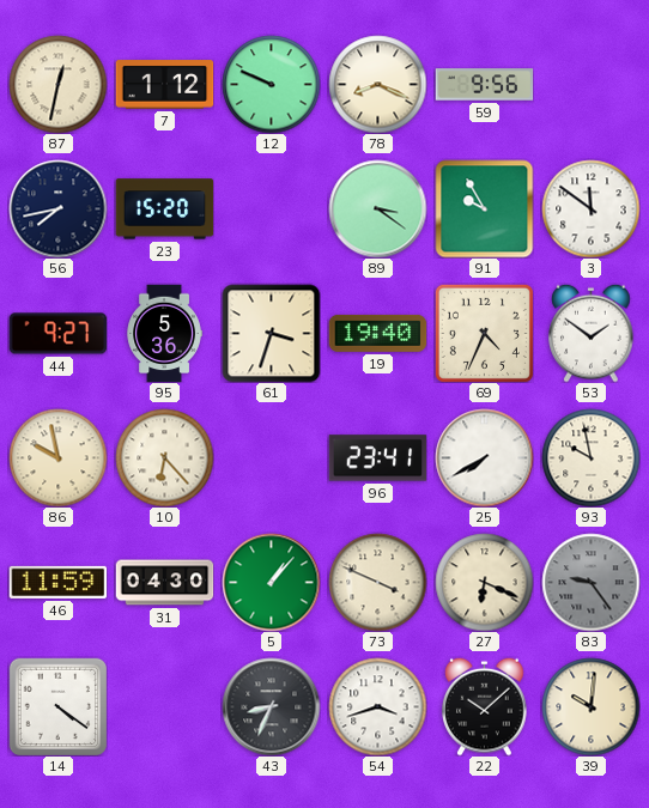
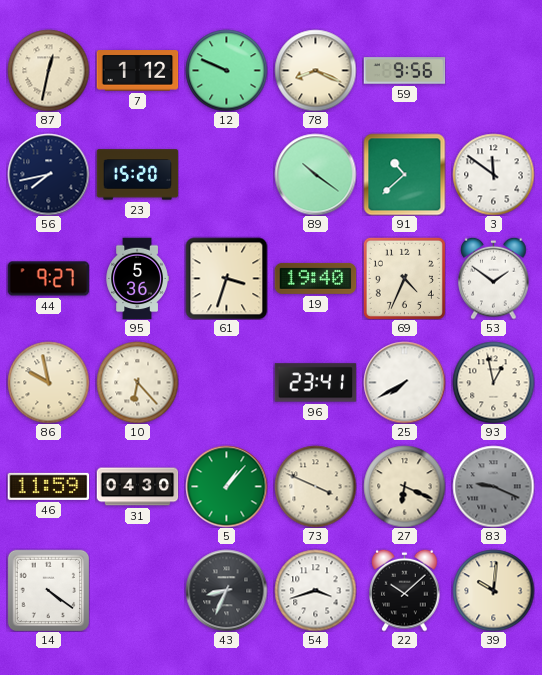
89: 3:21 -> 10:21
91: 9:55 -> 10:38
93: 9:58 -> 12:58
83: 9:24 -> 9:19
